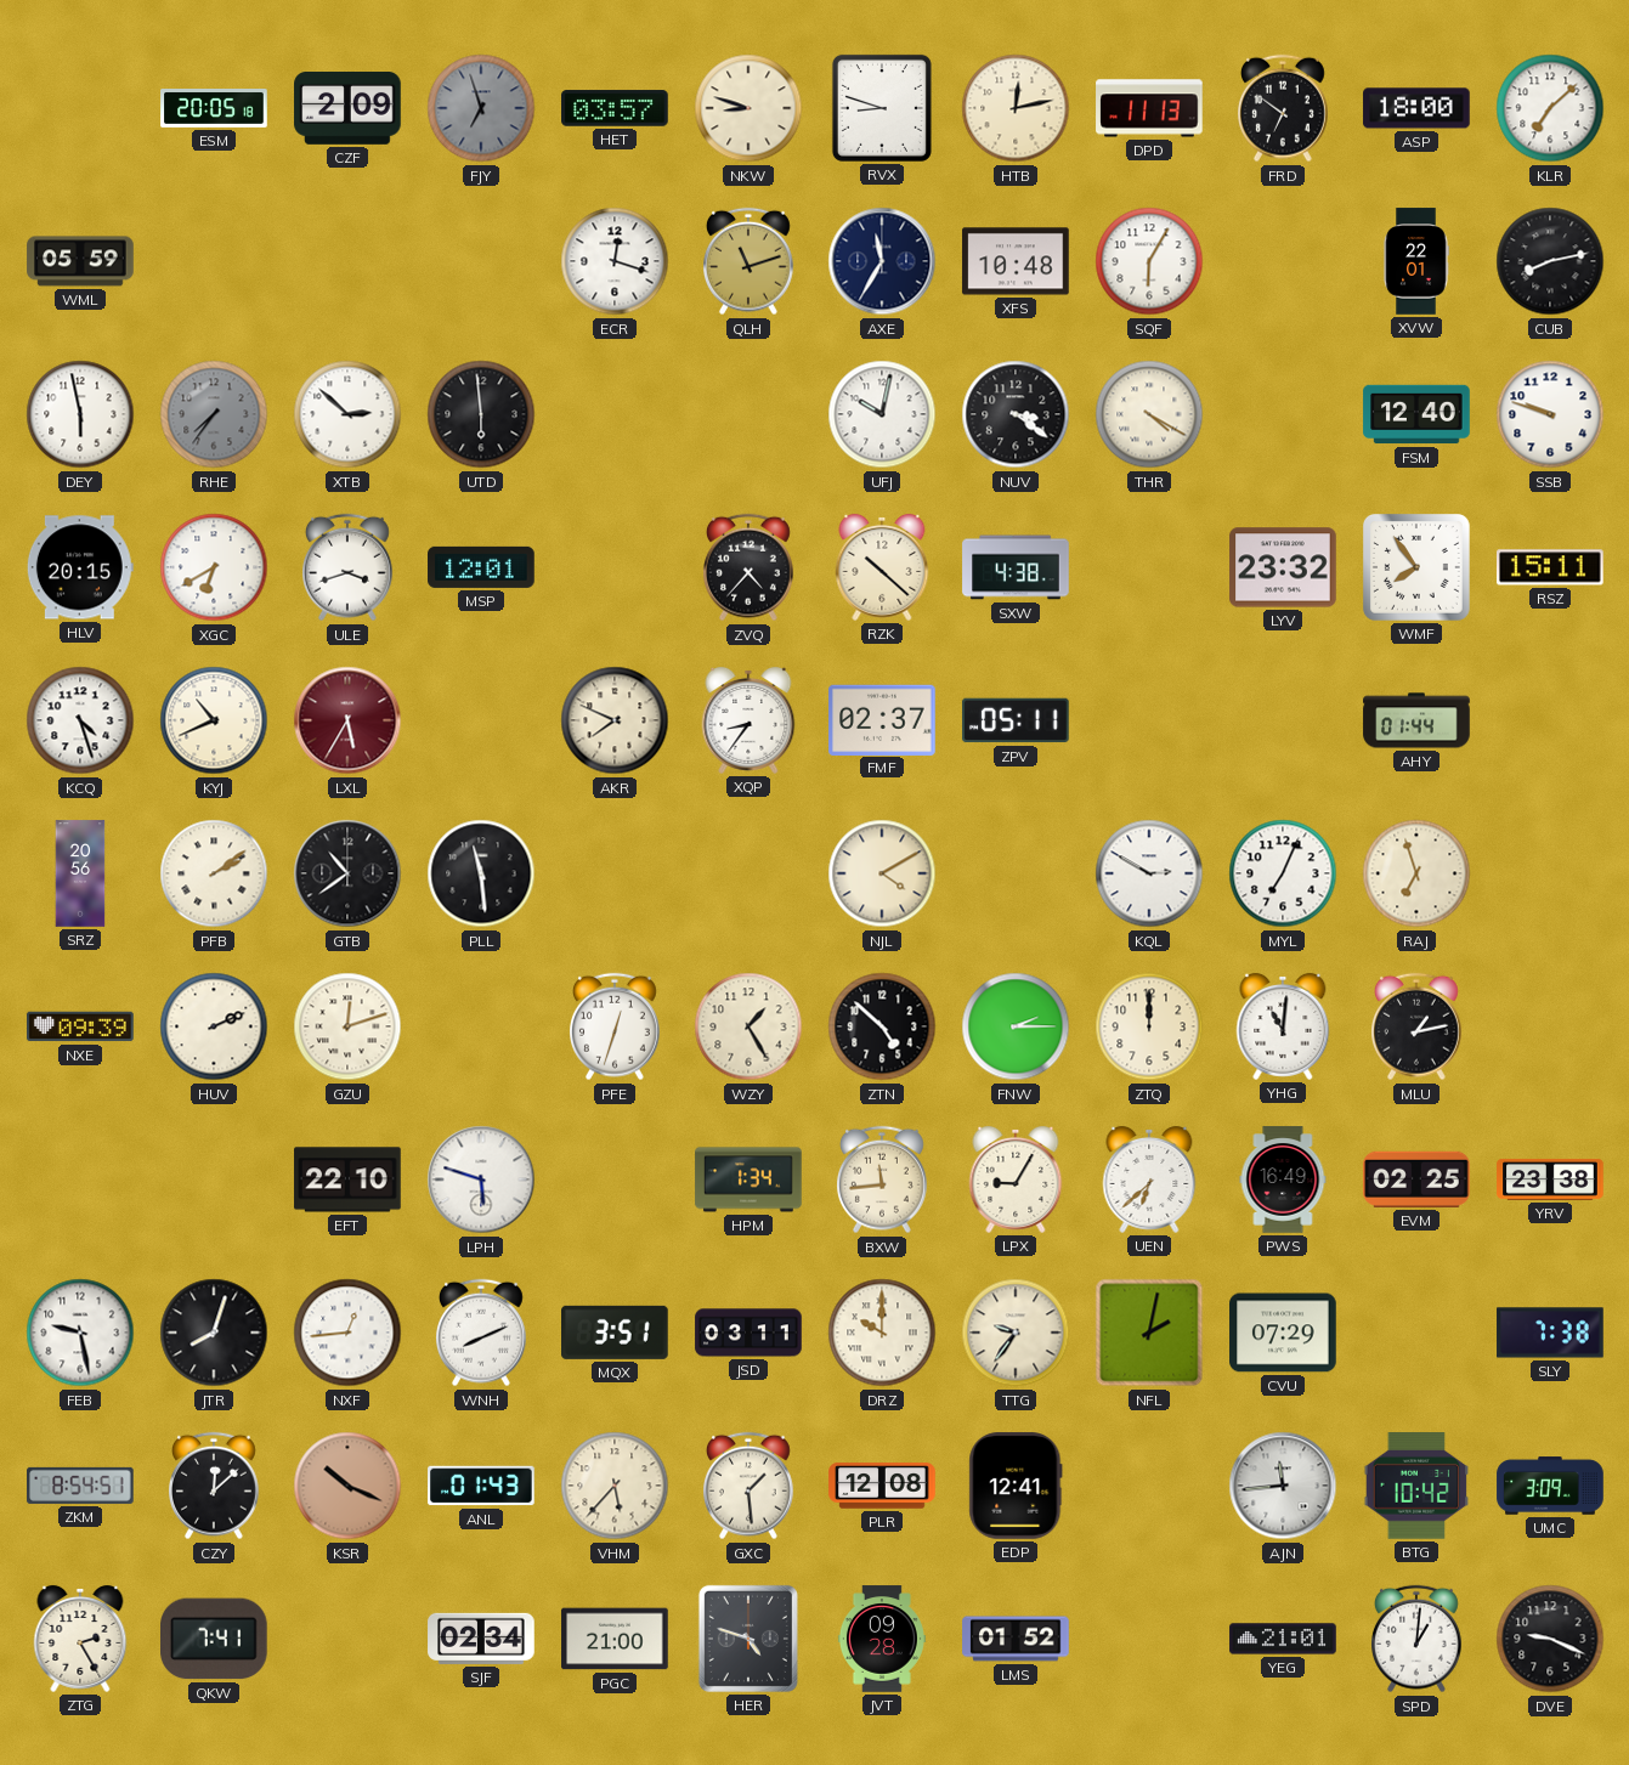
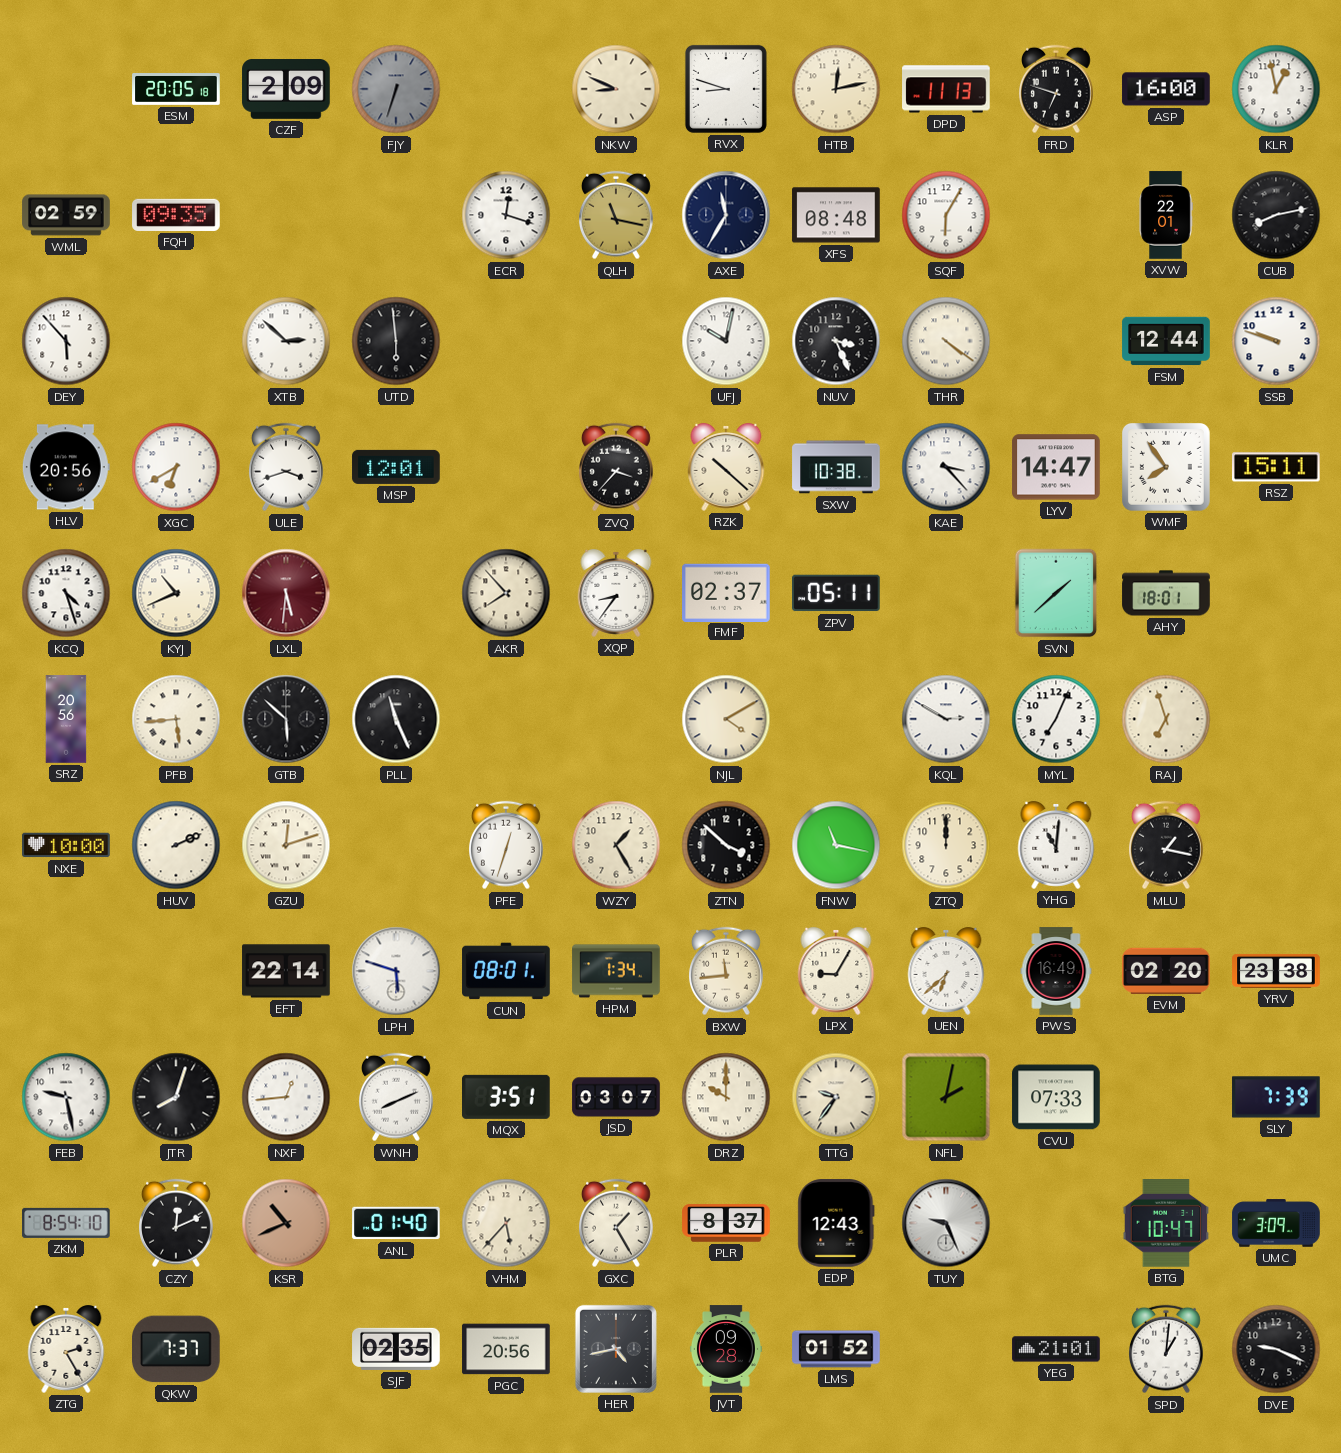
FJY: 6:57 -> 6:33
HET: 03:57 -> none
NKW: 8:48 -> 8:49
FRD: 6:51 -> 6:48
ASP: 18:00 -> 16:00
KLR: 7:08 -> 12:58
WML: 05:59 -> 02:59
FQH: none -> 09:35
QLH: 11:12 -> 11:17
XFS: 10:48 -> 08:48
DEY: 5:58 -> 5:53
RHE: 7:36 -> none
NUV: 3:21 -> 3:26
THR: 4:20 -> 4:21
FSM: 12:40 -> 12:44
HLV: 20:15 -> 20:56
ZVQ: 4:37 -> 3:37
SXW: 4:38 -> 10:38
KAE: none -> 3:23
LYV: 23:32 -> 14:47
LXL: 5:35 -> 5:31
AKR: 7:49 -> 7:53
SVN: none -> 1:38
AHY: 01:44 -> 18:01
PFB: 2:09 -> 5:44
GTB: 10:39 -> 5:52
PLL: 11:29 -> 11:26
NXE: 09:39 -> 10:00
ZTN: 4:52 -> 3:52
FNW: 2:15 -> 11:17
MLU: 1:13 -> 1:17
EFT: 22:10 -> 22:14
CUN: none -> 08:01
EVM: 02:25 -> 02:20
JSD: 03:11 -> 03:07
CVU: 07:29 -> 07:33
SLY: 7:38 -> 7:39
ZKM: 8:54:51 -> 8:54:10
CZY: 12:08 -> 12:11
KSR: 10:19 -> 10:41
ANL: 01:43 -> 01:40
GXC: 1:29 -> 1:25
PLR: 12:08 -> 8:37
EDP: 12:41 -> 12:43
TUY: none -> 9:26
AJN: 11:44 -> none
BTG: 10:42 -> 10:47
QKW: 7:41 -> 7:37
SJF: 02:34 -> 02:35
PGC: 21:00 -> 20:56
HER: 4:48 -> 4:43
